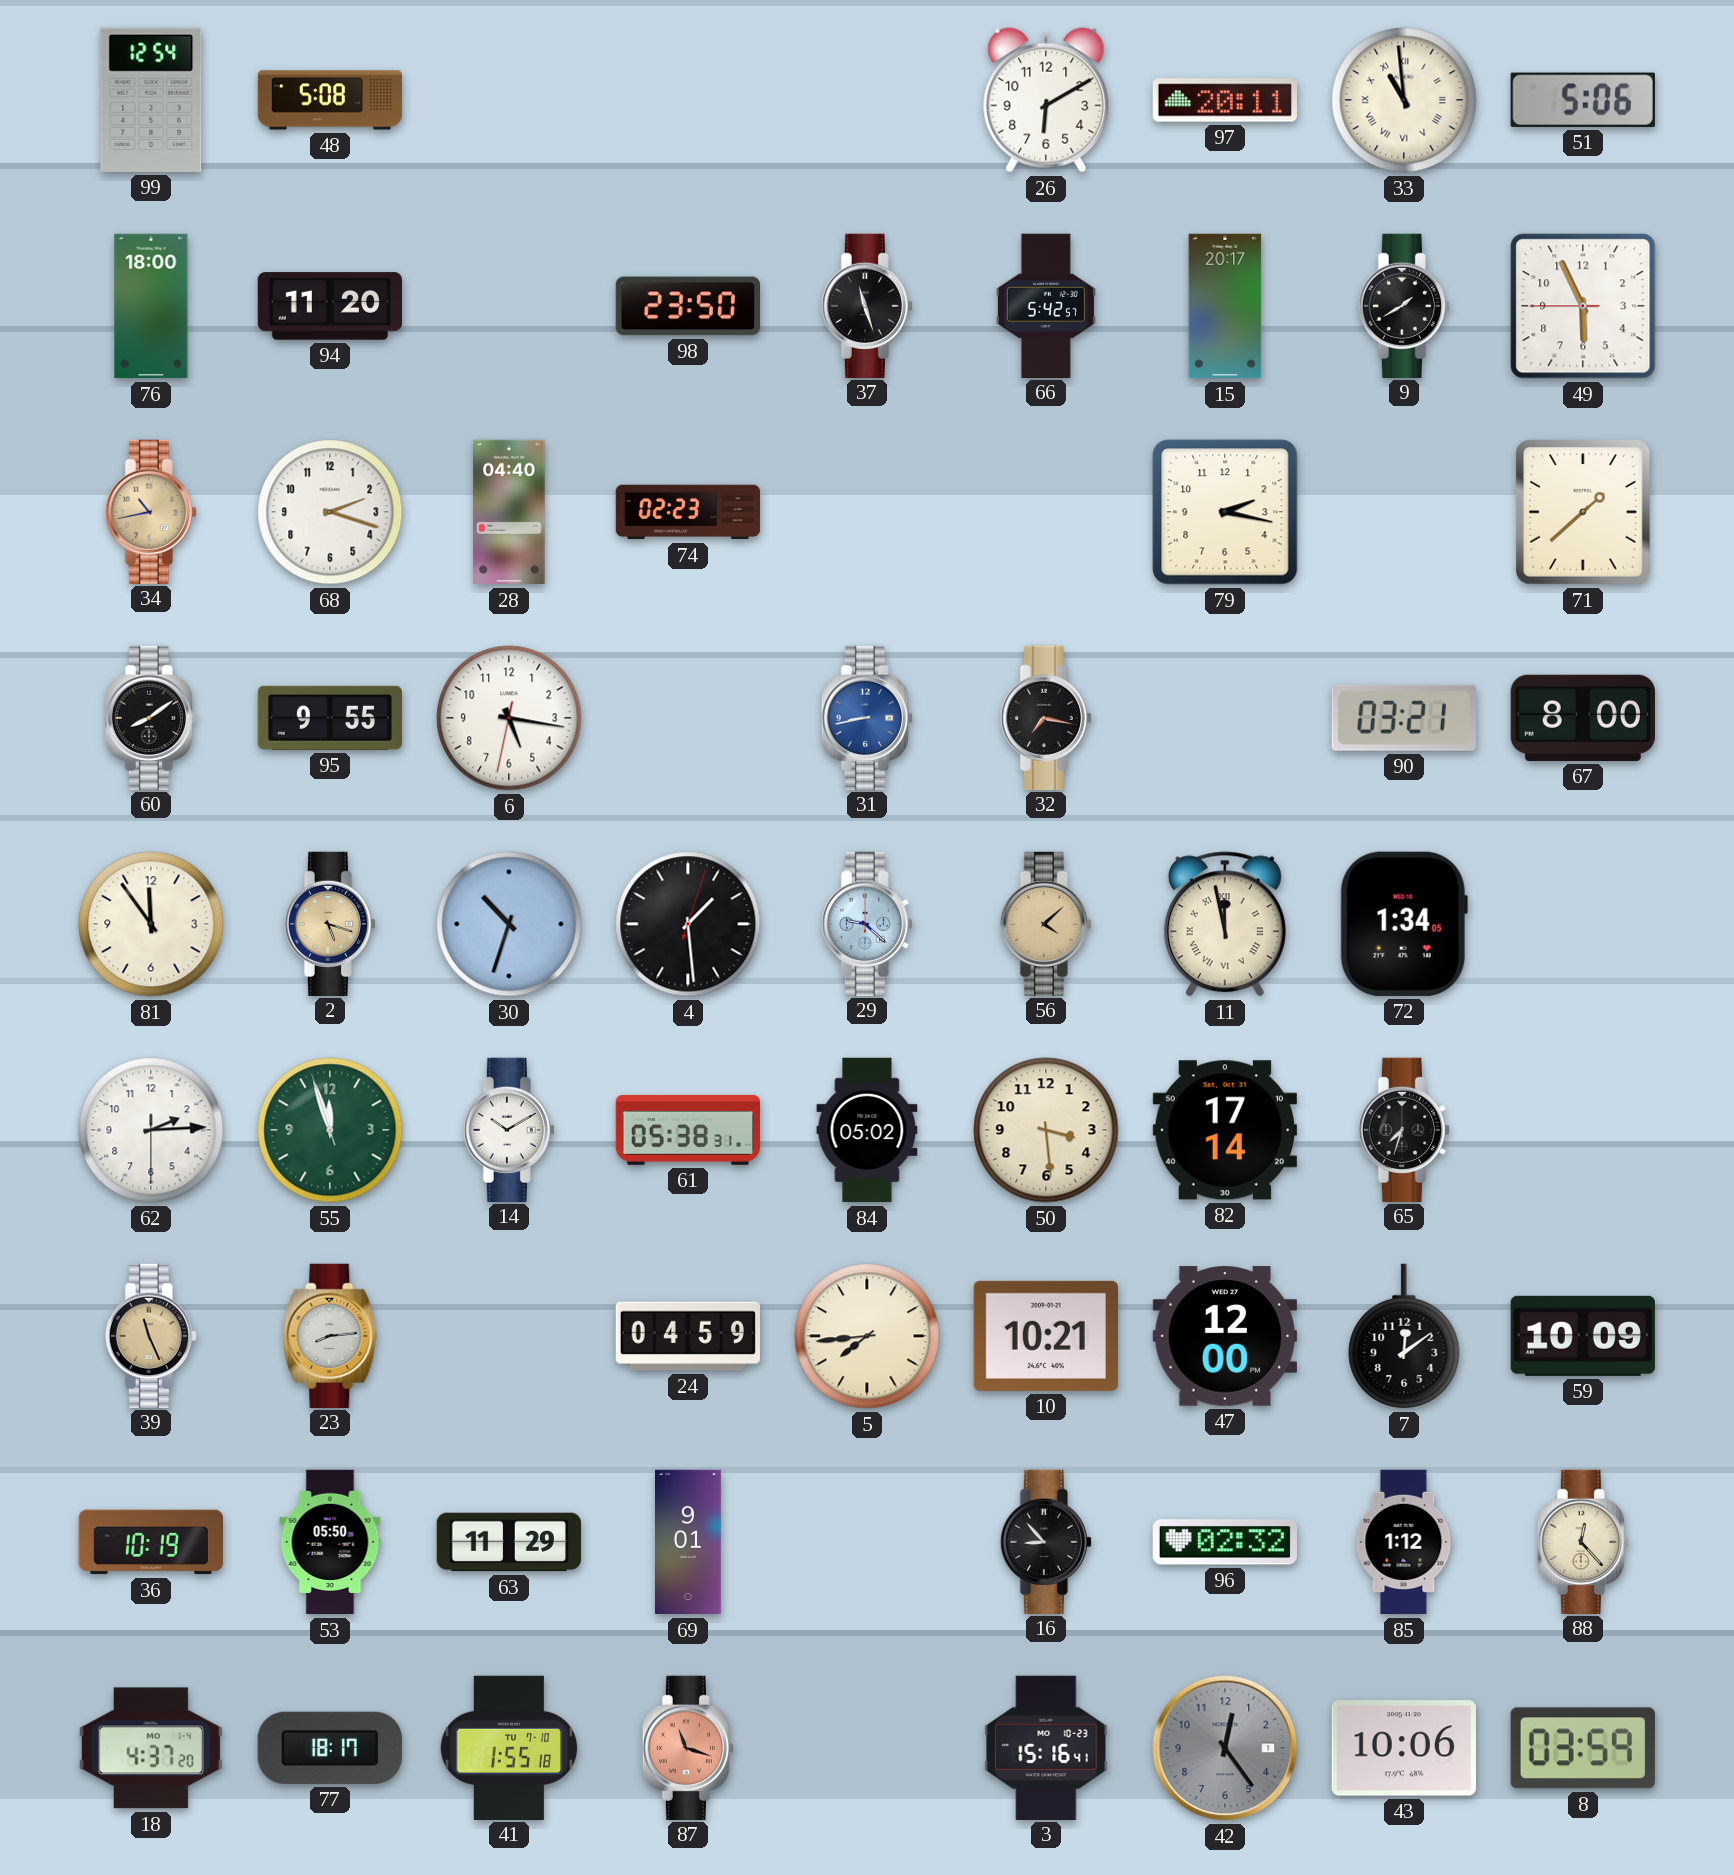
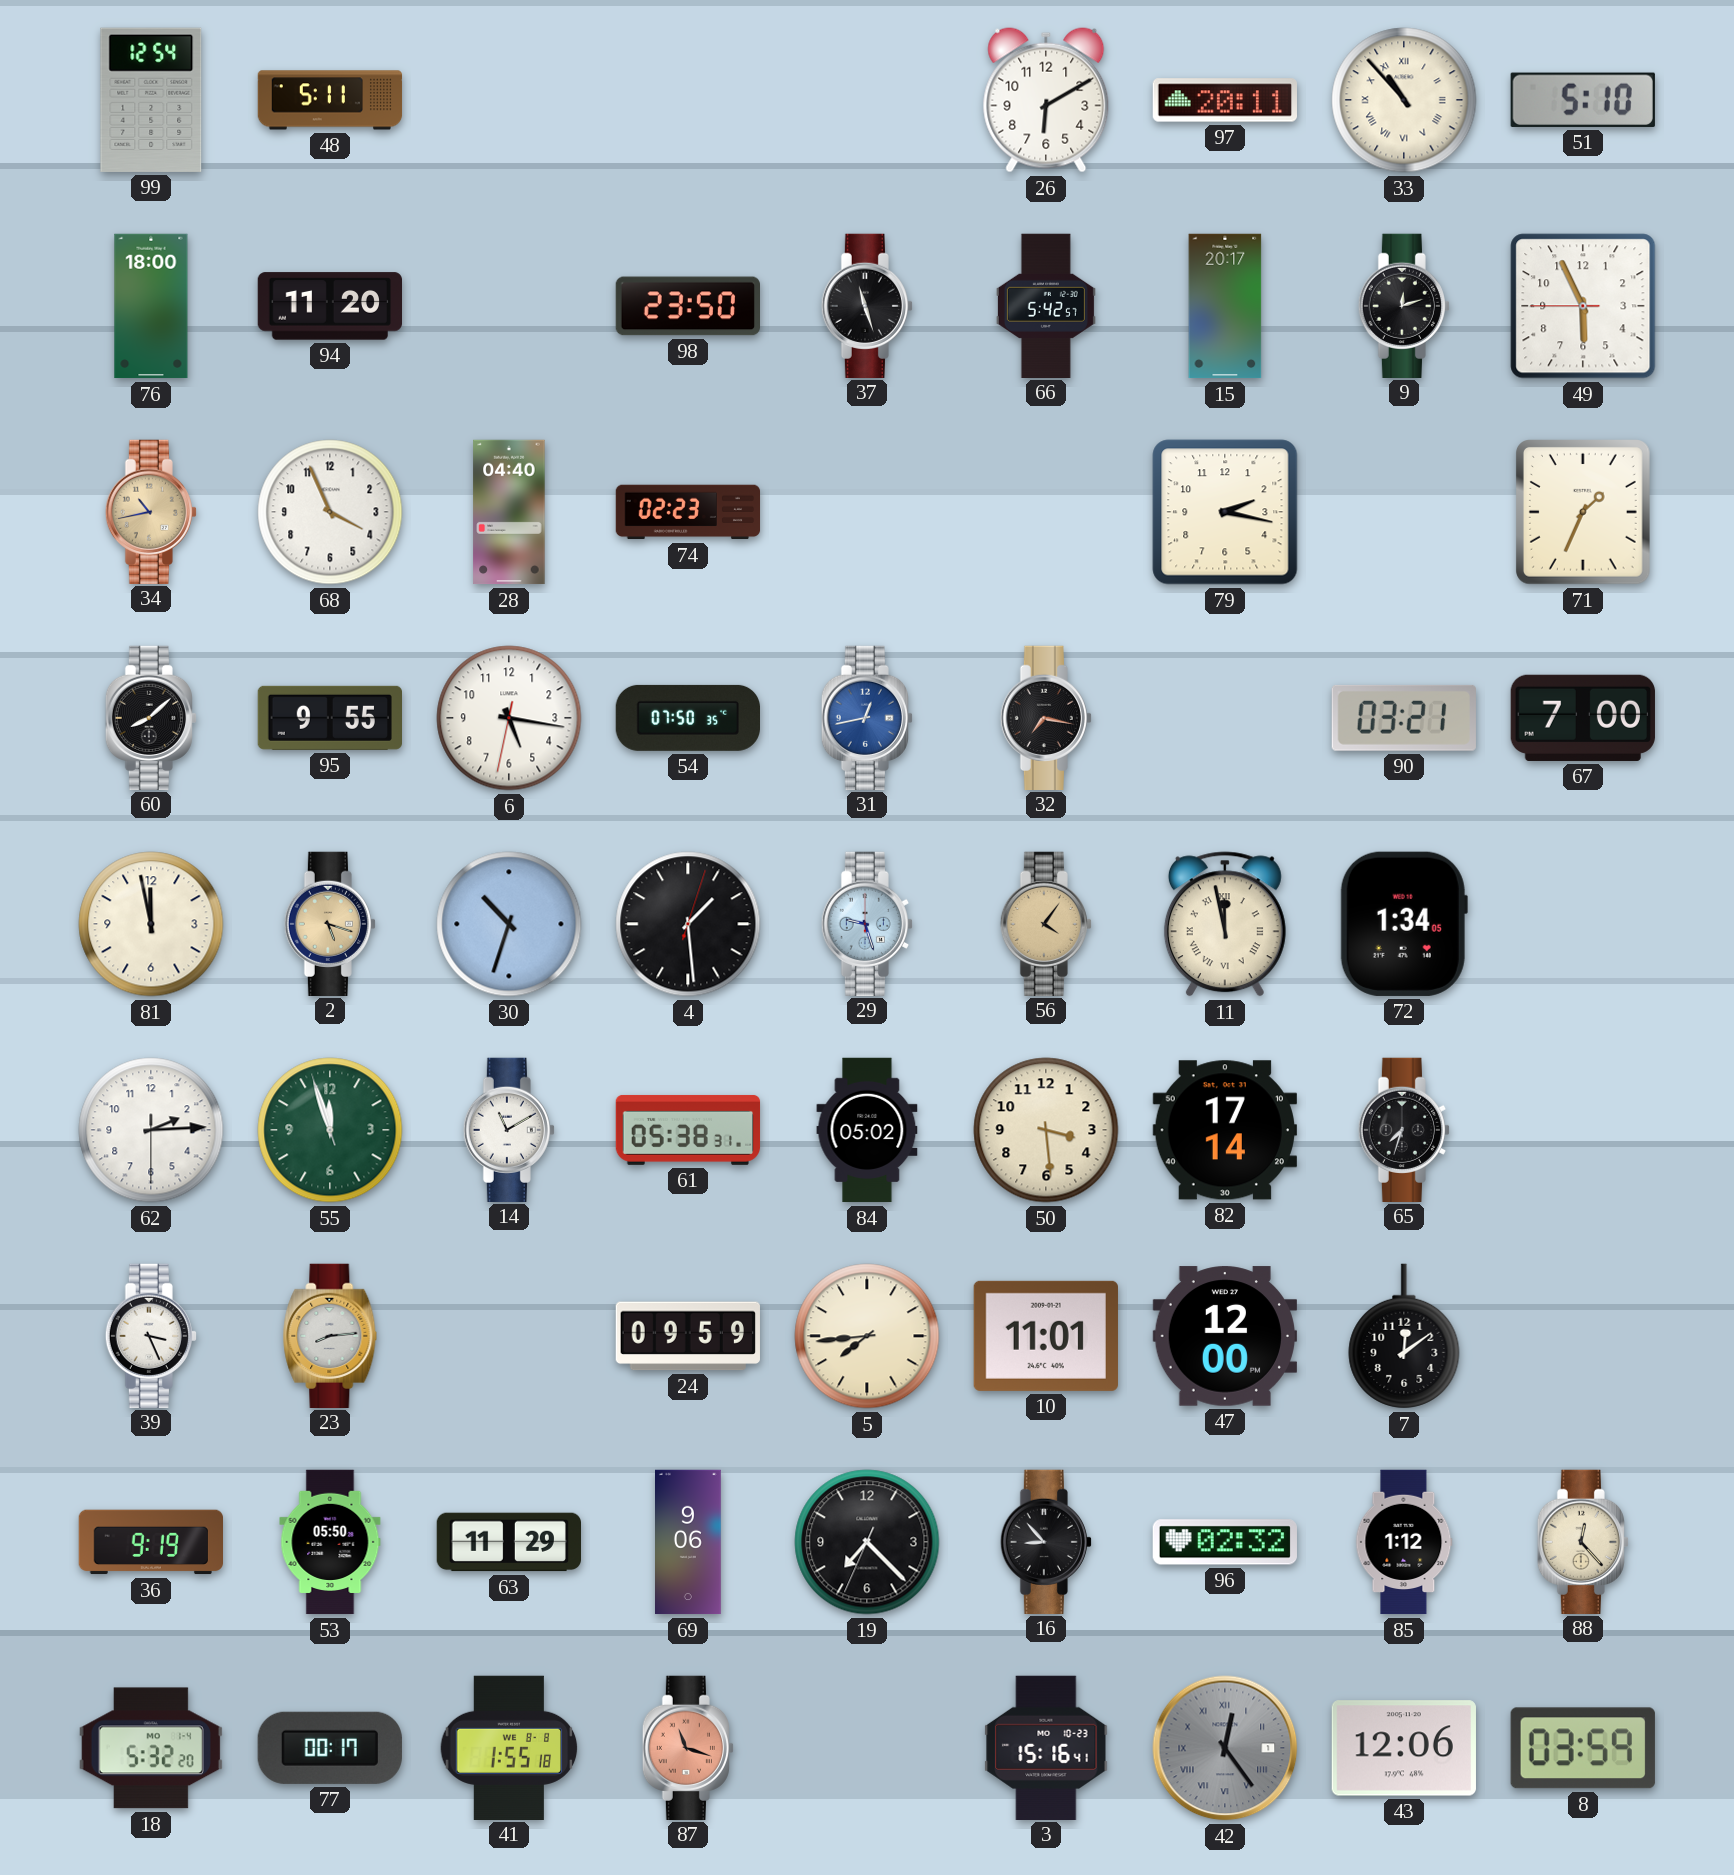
48: 5:08 -> 5:11
33: 10:59 -> 10:53
51: 5:06 -> 5:10
9: 1:40 -> 12:12
68: 2:18 -> 3:56
71: 1:38 -> 1:34
60: 8:09 -> 8:08
54: none -> 07:50
31: 8:43 -> 12:43
67: 8:00 -> 7:00
81: 11:54 -> 11:58
29: 9:22 -> 9:27
56: 4:08 -> 4:06
14: 10:10 -> 11:10
39: 11:26 -> 3:26
39 dial: champagne -> white
24: 04:59 -> 09:59
10: 10:21 -> 11:01
59: 10:09 -> none
36: 10:19 -> 9:19
69: 9:01 -> 9:06
19: none -> 7:22
18: 4:37 -> 5:32
77: 18:17 -> 00:17
41 date: TU 7-10 -> WE 8-8
42 numerals: Arabic -> Roman
43: 10:06 -> 12:06
